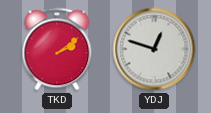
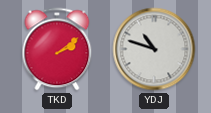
YDJ: 12:48 -> 10:48
